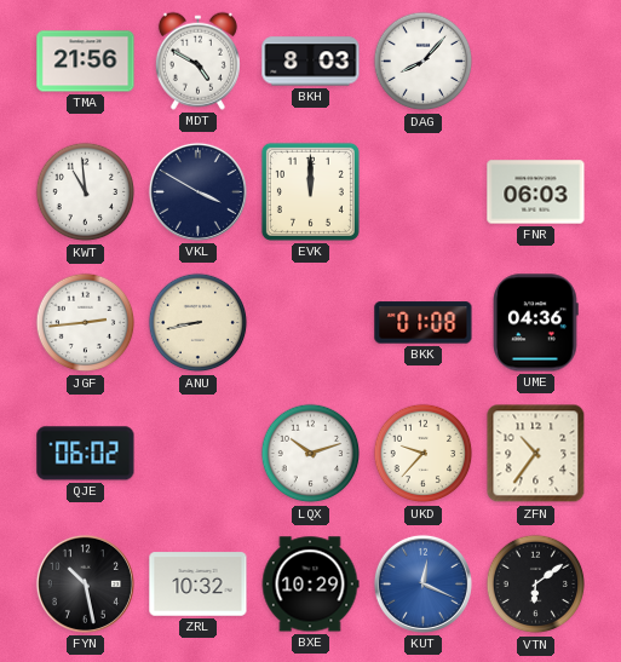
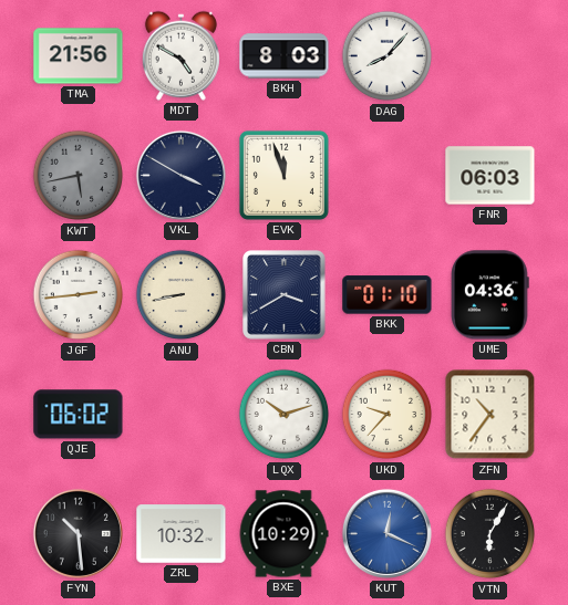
KWT: 10:59 -> 5:43
KWT dial: white -> grey
EVK: 12:00 -> 11:57
CBN: none -> 3:40
BKK: 01:08 -> 01:10
FYN: 10:28 -> 10:29
VTN: 6:09 -> 6:05
